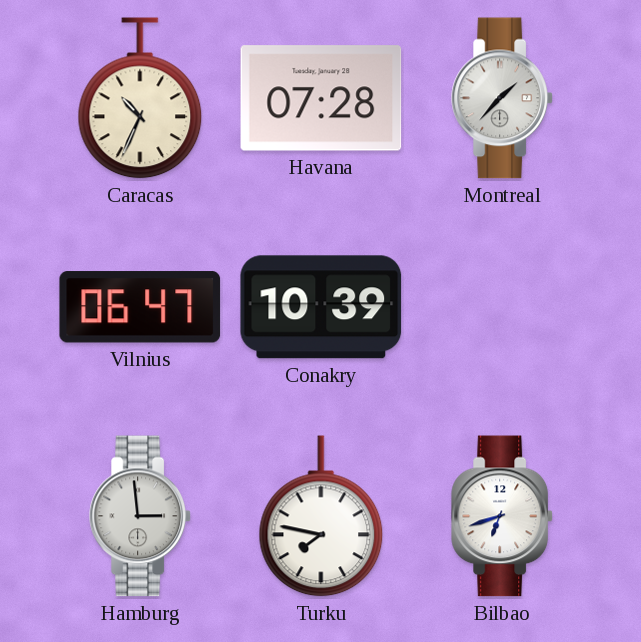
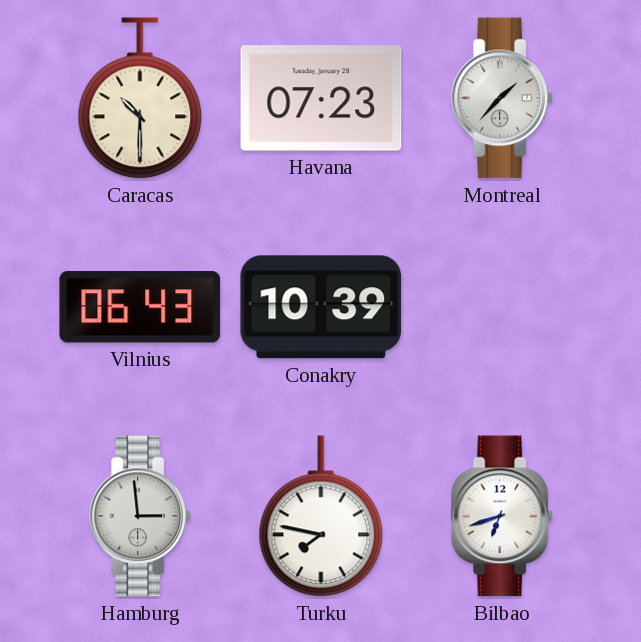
Caracas: 10:34 -> 10:30
Havana: 07:28 -> 07:23
Vilnius: 06:47 -> 06:43
